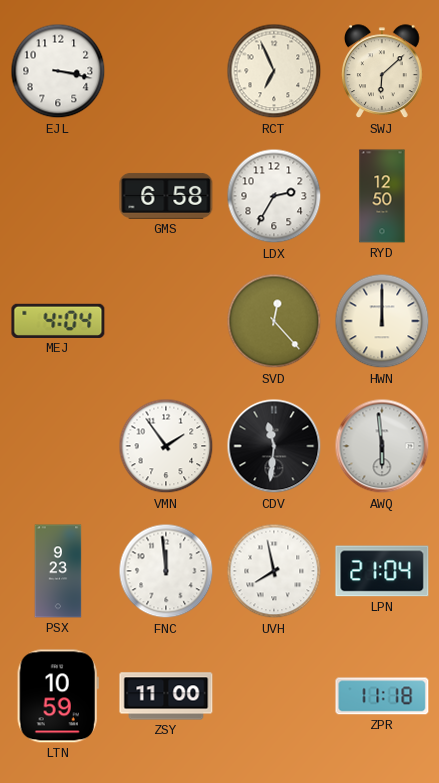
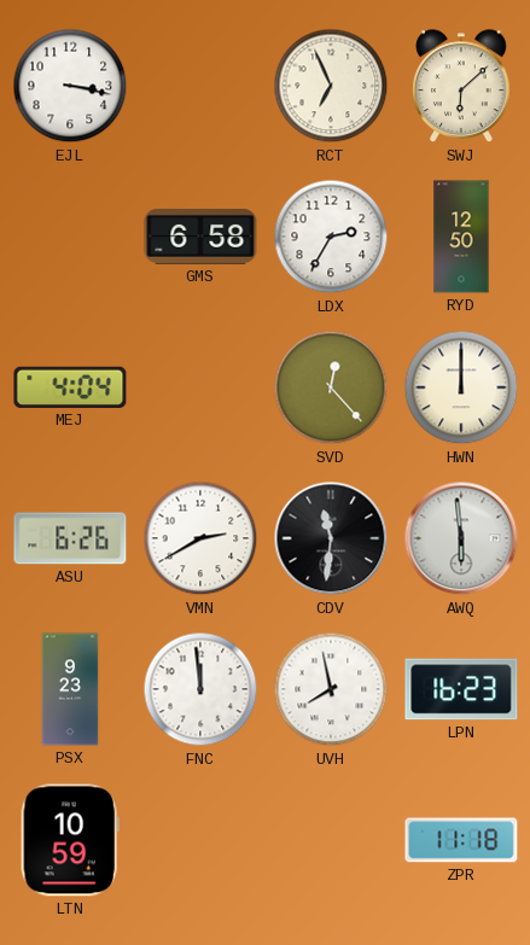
ASU: none -> 6:26
VMN: 1:54 -> 2:40
LPN: 21:04 -> 16:23
ZSY: 11:00 -> none
